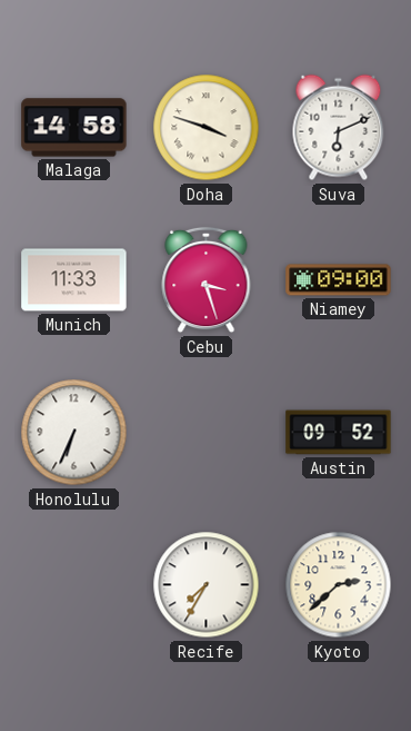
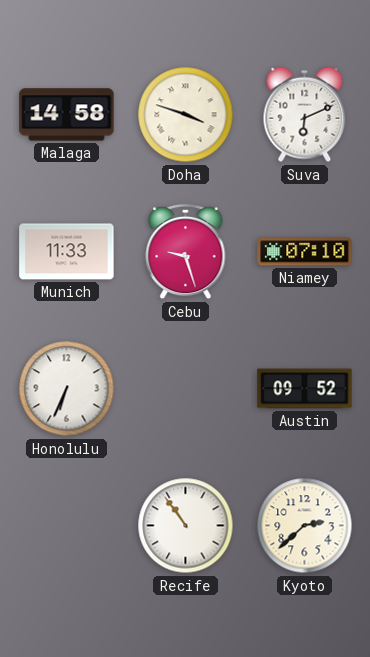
Cebu: 3:27 -> 9:27
Niamey: 09:00 -> 07:10
Recife: 7:35 -> 10:54
